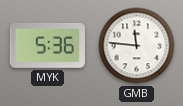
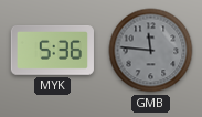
GMB dial: white -> grey
